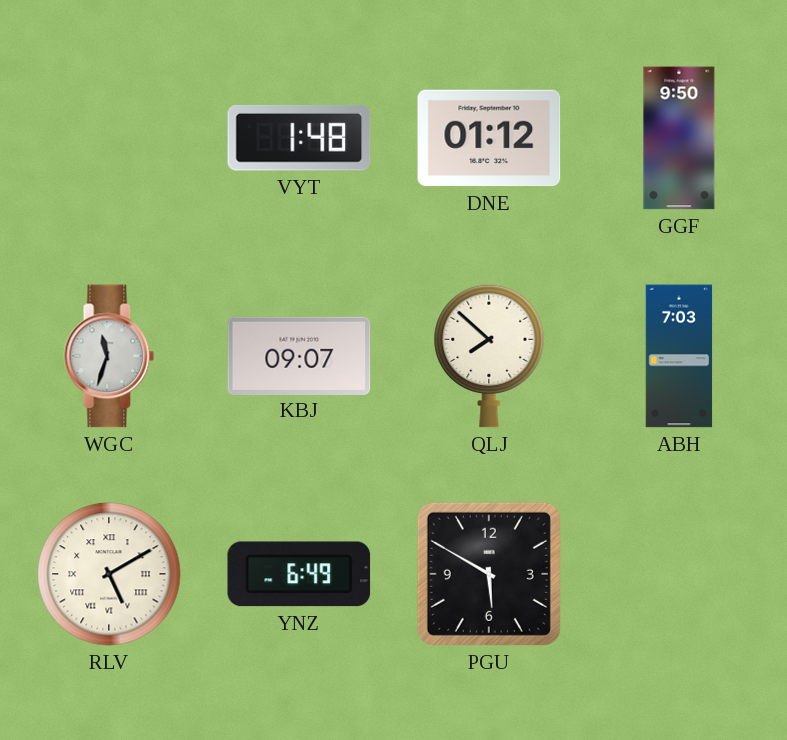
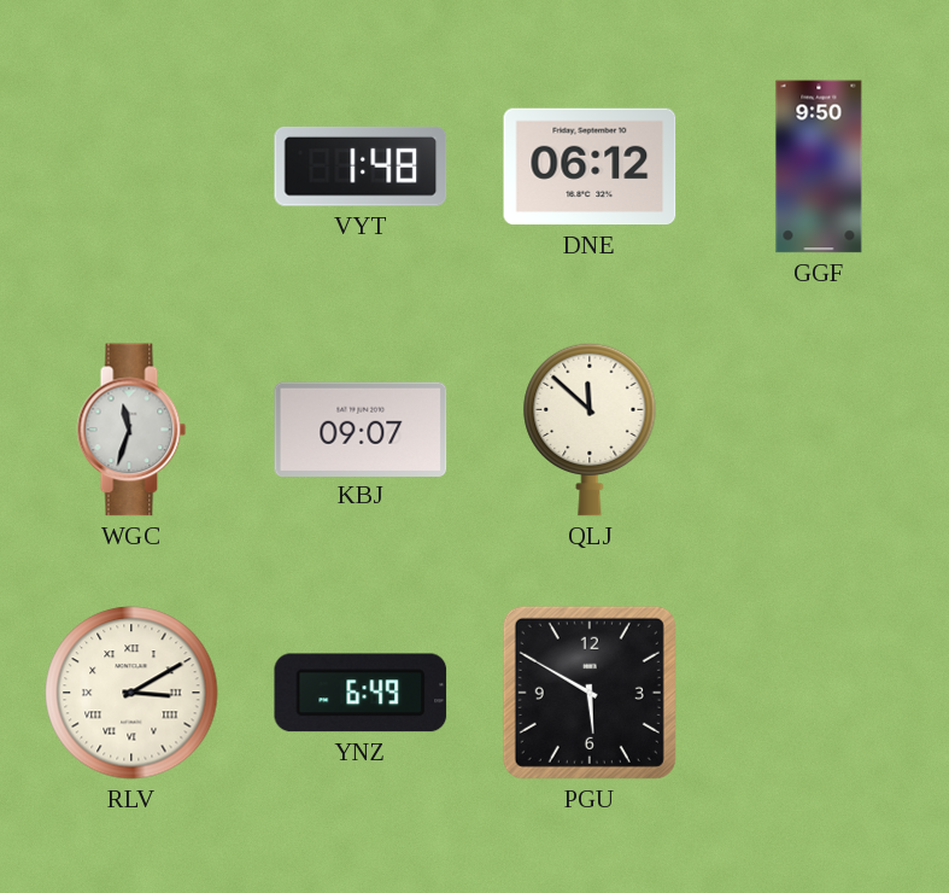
DNE: 01:12 -> 06:12
QLJ: 7:52 -> 11:52
ABH: 7:03 -> none
RLV: 5:10 -> 3:10
